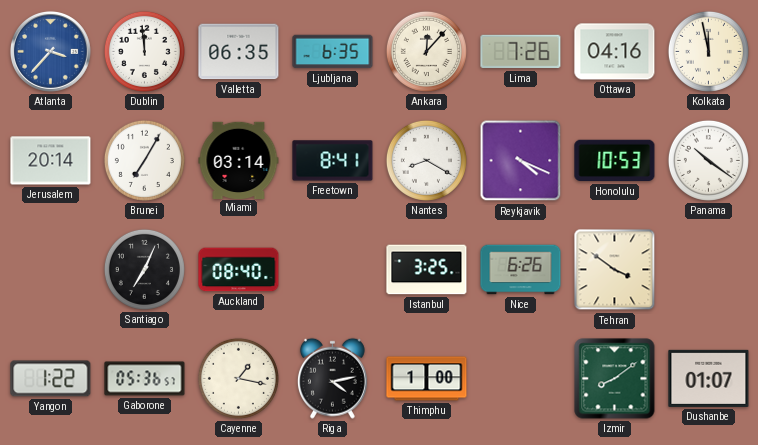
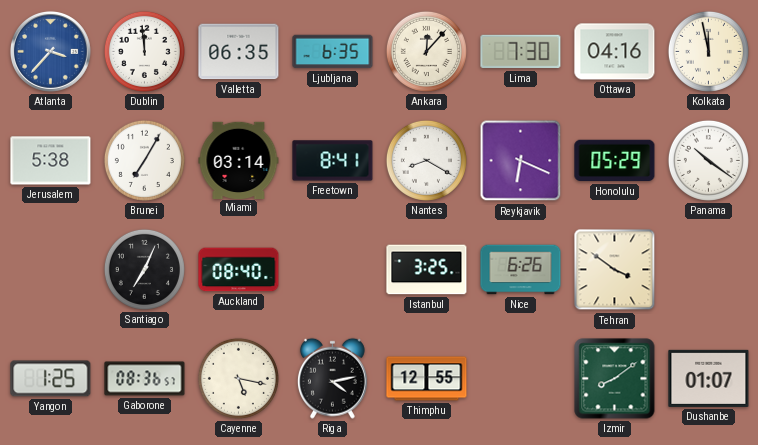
Lima: 7:26 -> 7:30
Jerusalem: 20:14 -> 5:38
Reykjavik: 4:19 -> 6:19
Honolulu: 10:53 -> 05:29
Yangon: 1:22 -> 1:25
Gaborone: 05:36 -> 08:36
Cayenne: 1:17 -> 5:17
Thimphu: 1:00 -> 12:55
